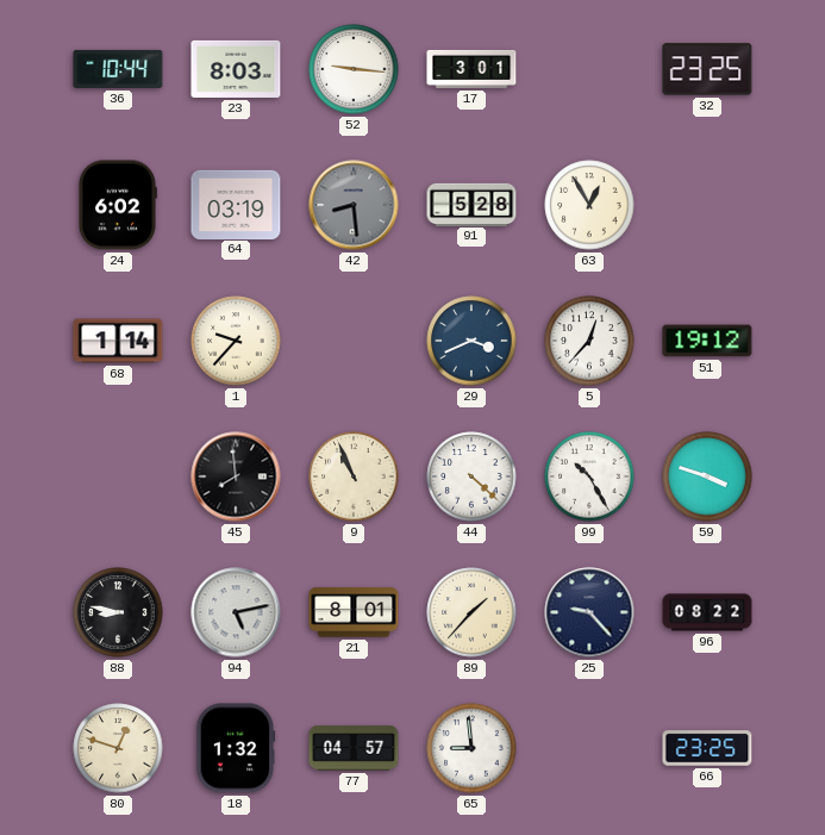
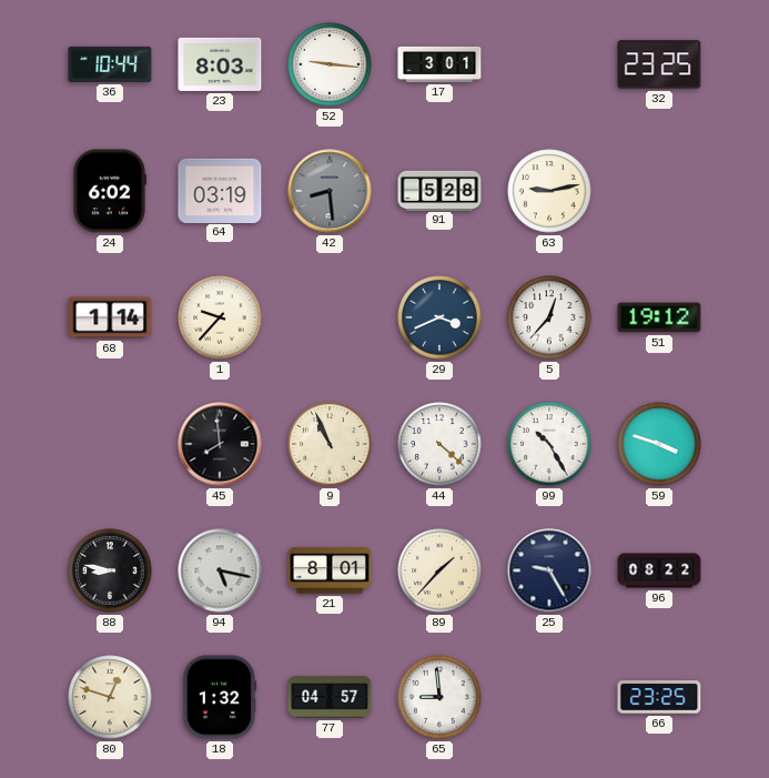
63: 12:55 -> 9:13
94: 5:13 -> 5:17
25: 9:23 -> 9:25
